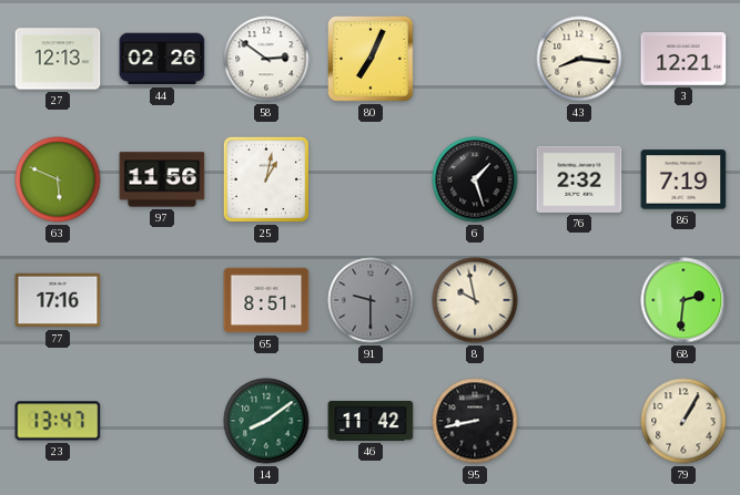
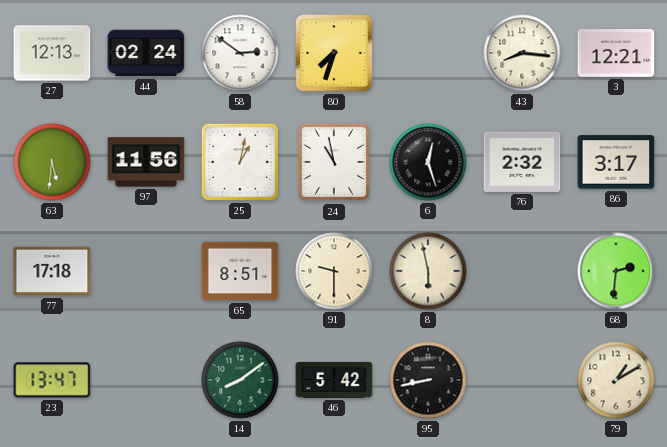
44: 02:26 -> 02:24
80: 7:04 -> 7:33
63: 5:49 -> 5:31
24: none -> 10:58
6: 1:27 -> 12:27
86: 7:19 -> 3:17
77: 17:16 -> 17:18
91 dial: grey -> cream
8: 9:58 -> 5:58
46: 11:42 -> 5:42
79: 1:05 -> 1:10
